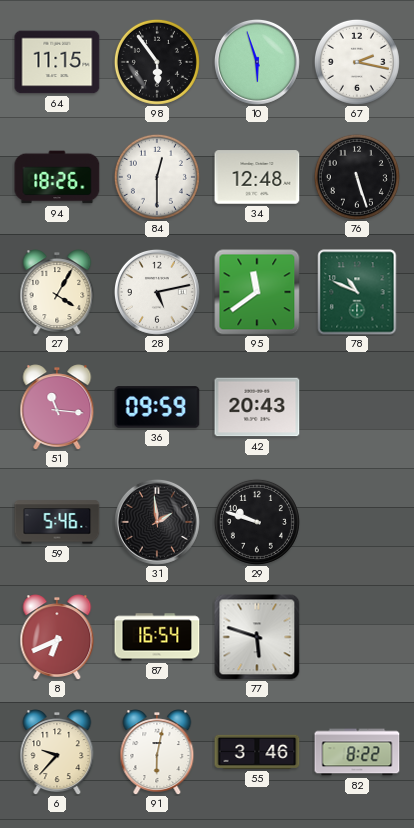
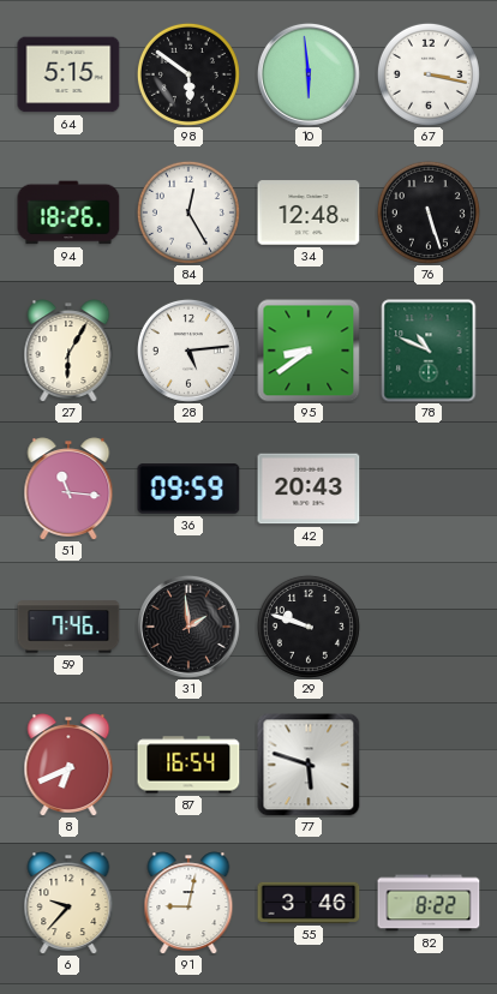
64: 11:15 -> 5:15
98: 5:54 -> 5:51
10: 5:57 -> 5:59
67: 2:17 -> 3:17
84: 12:30 -> 12:25
27: 4:05 -> 6:05
28: 5:13 -> 5:14
95: 11:39 -> 8:39
59: 5:46 -> 7:46
91: 6:02 -> 9:02
